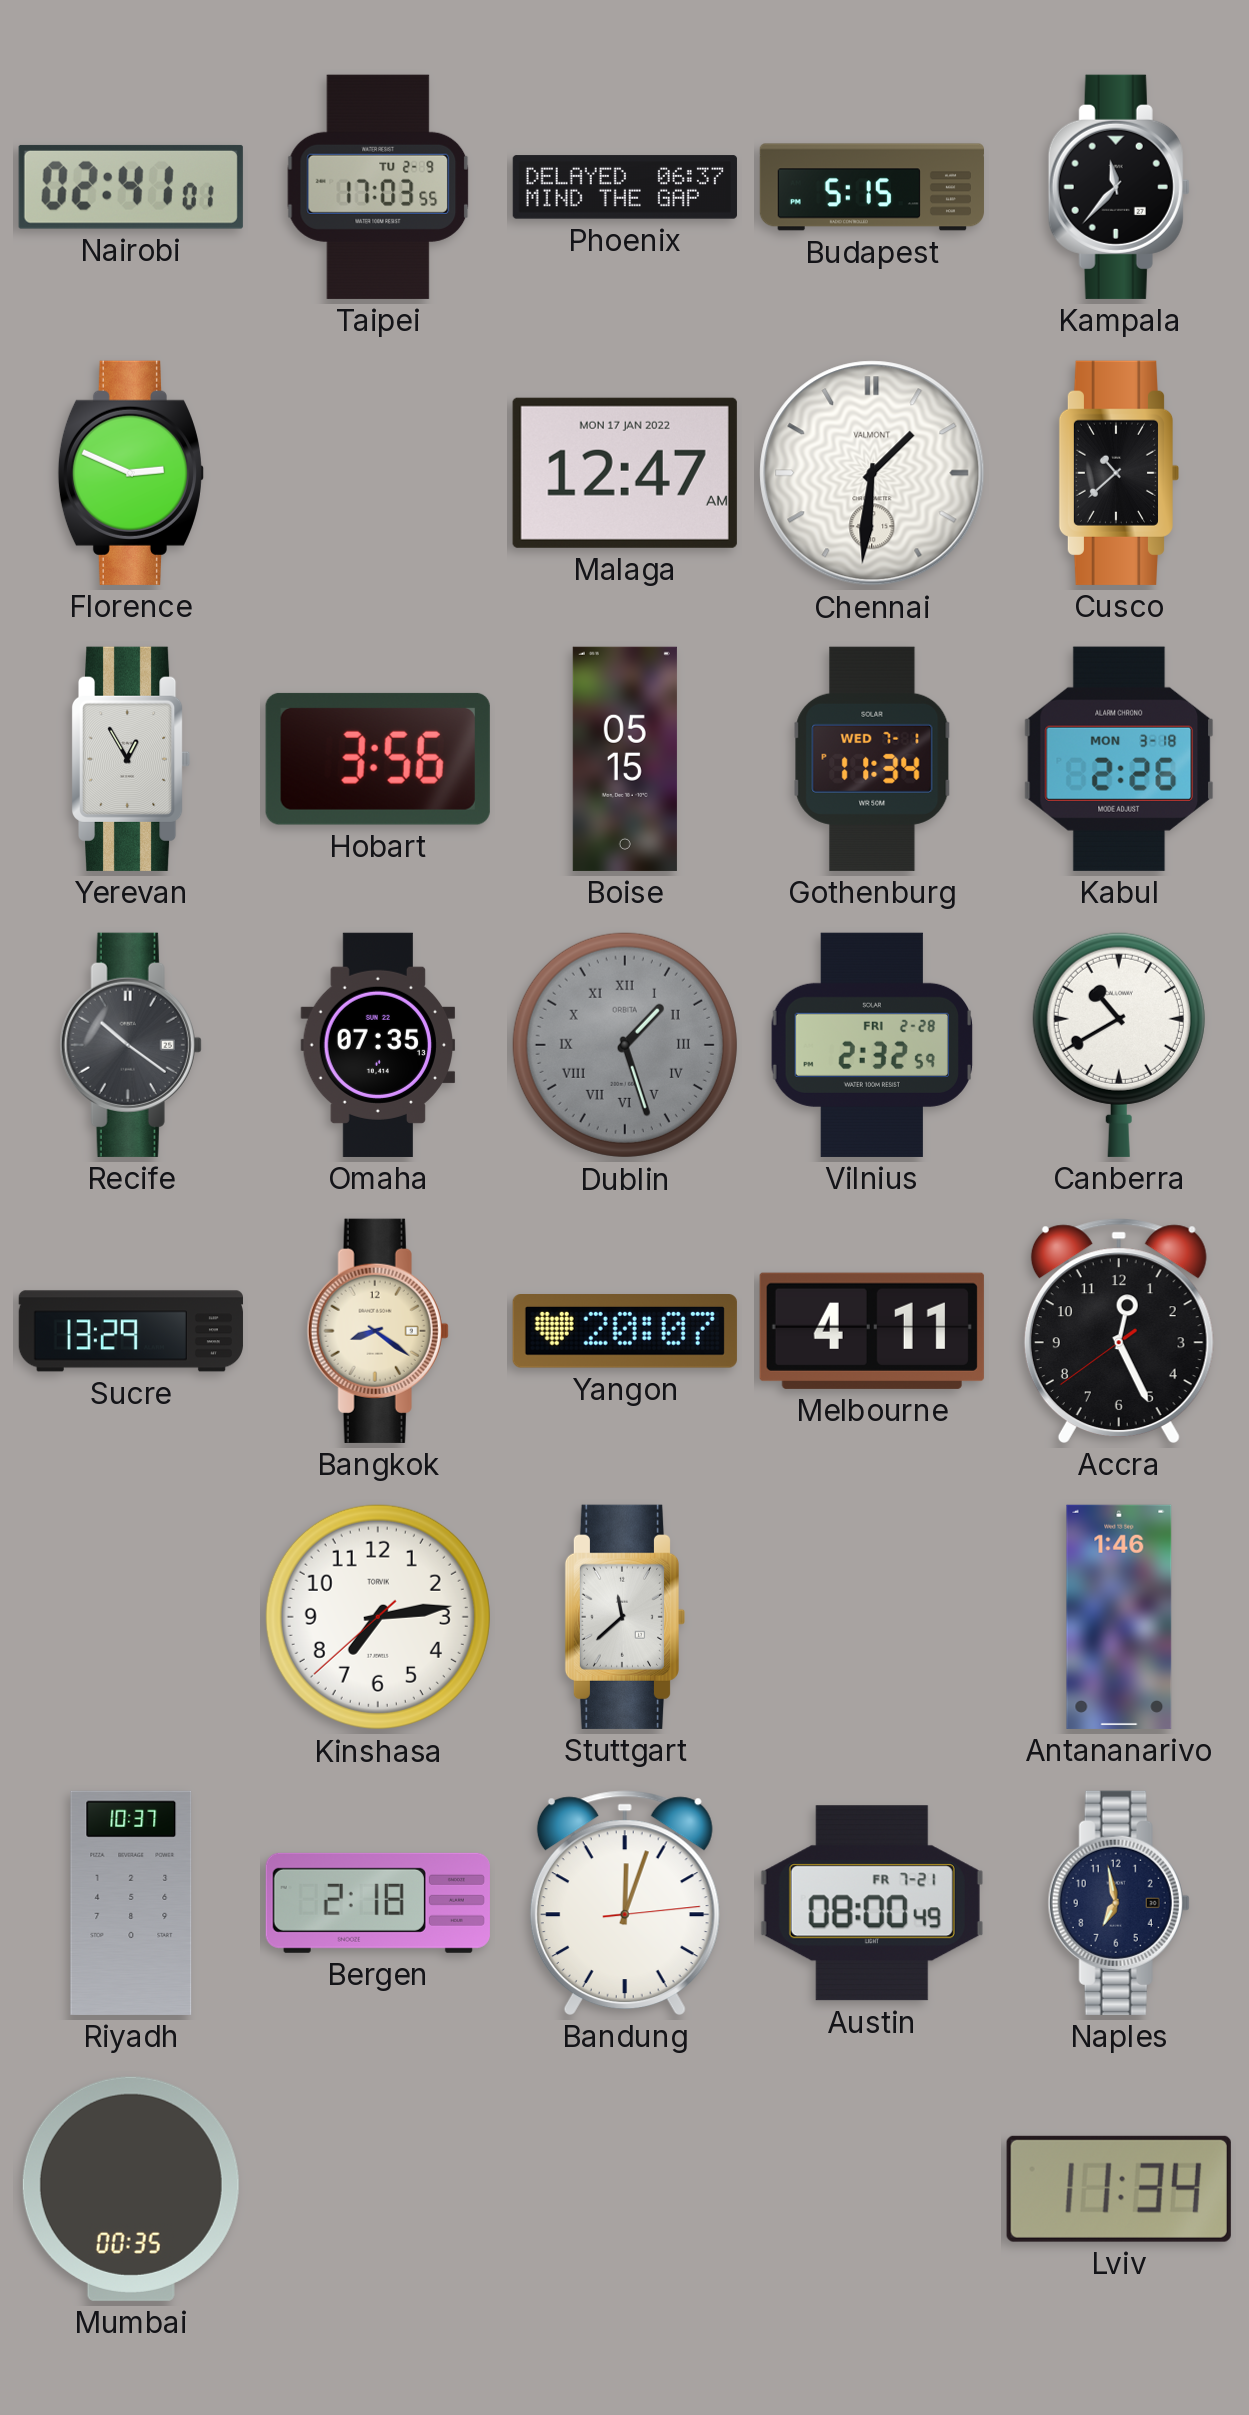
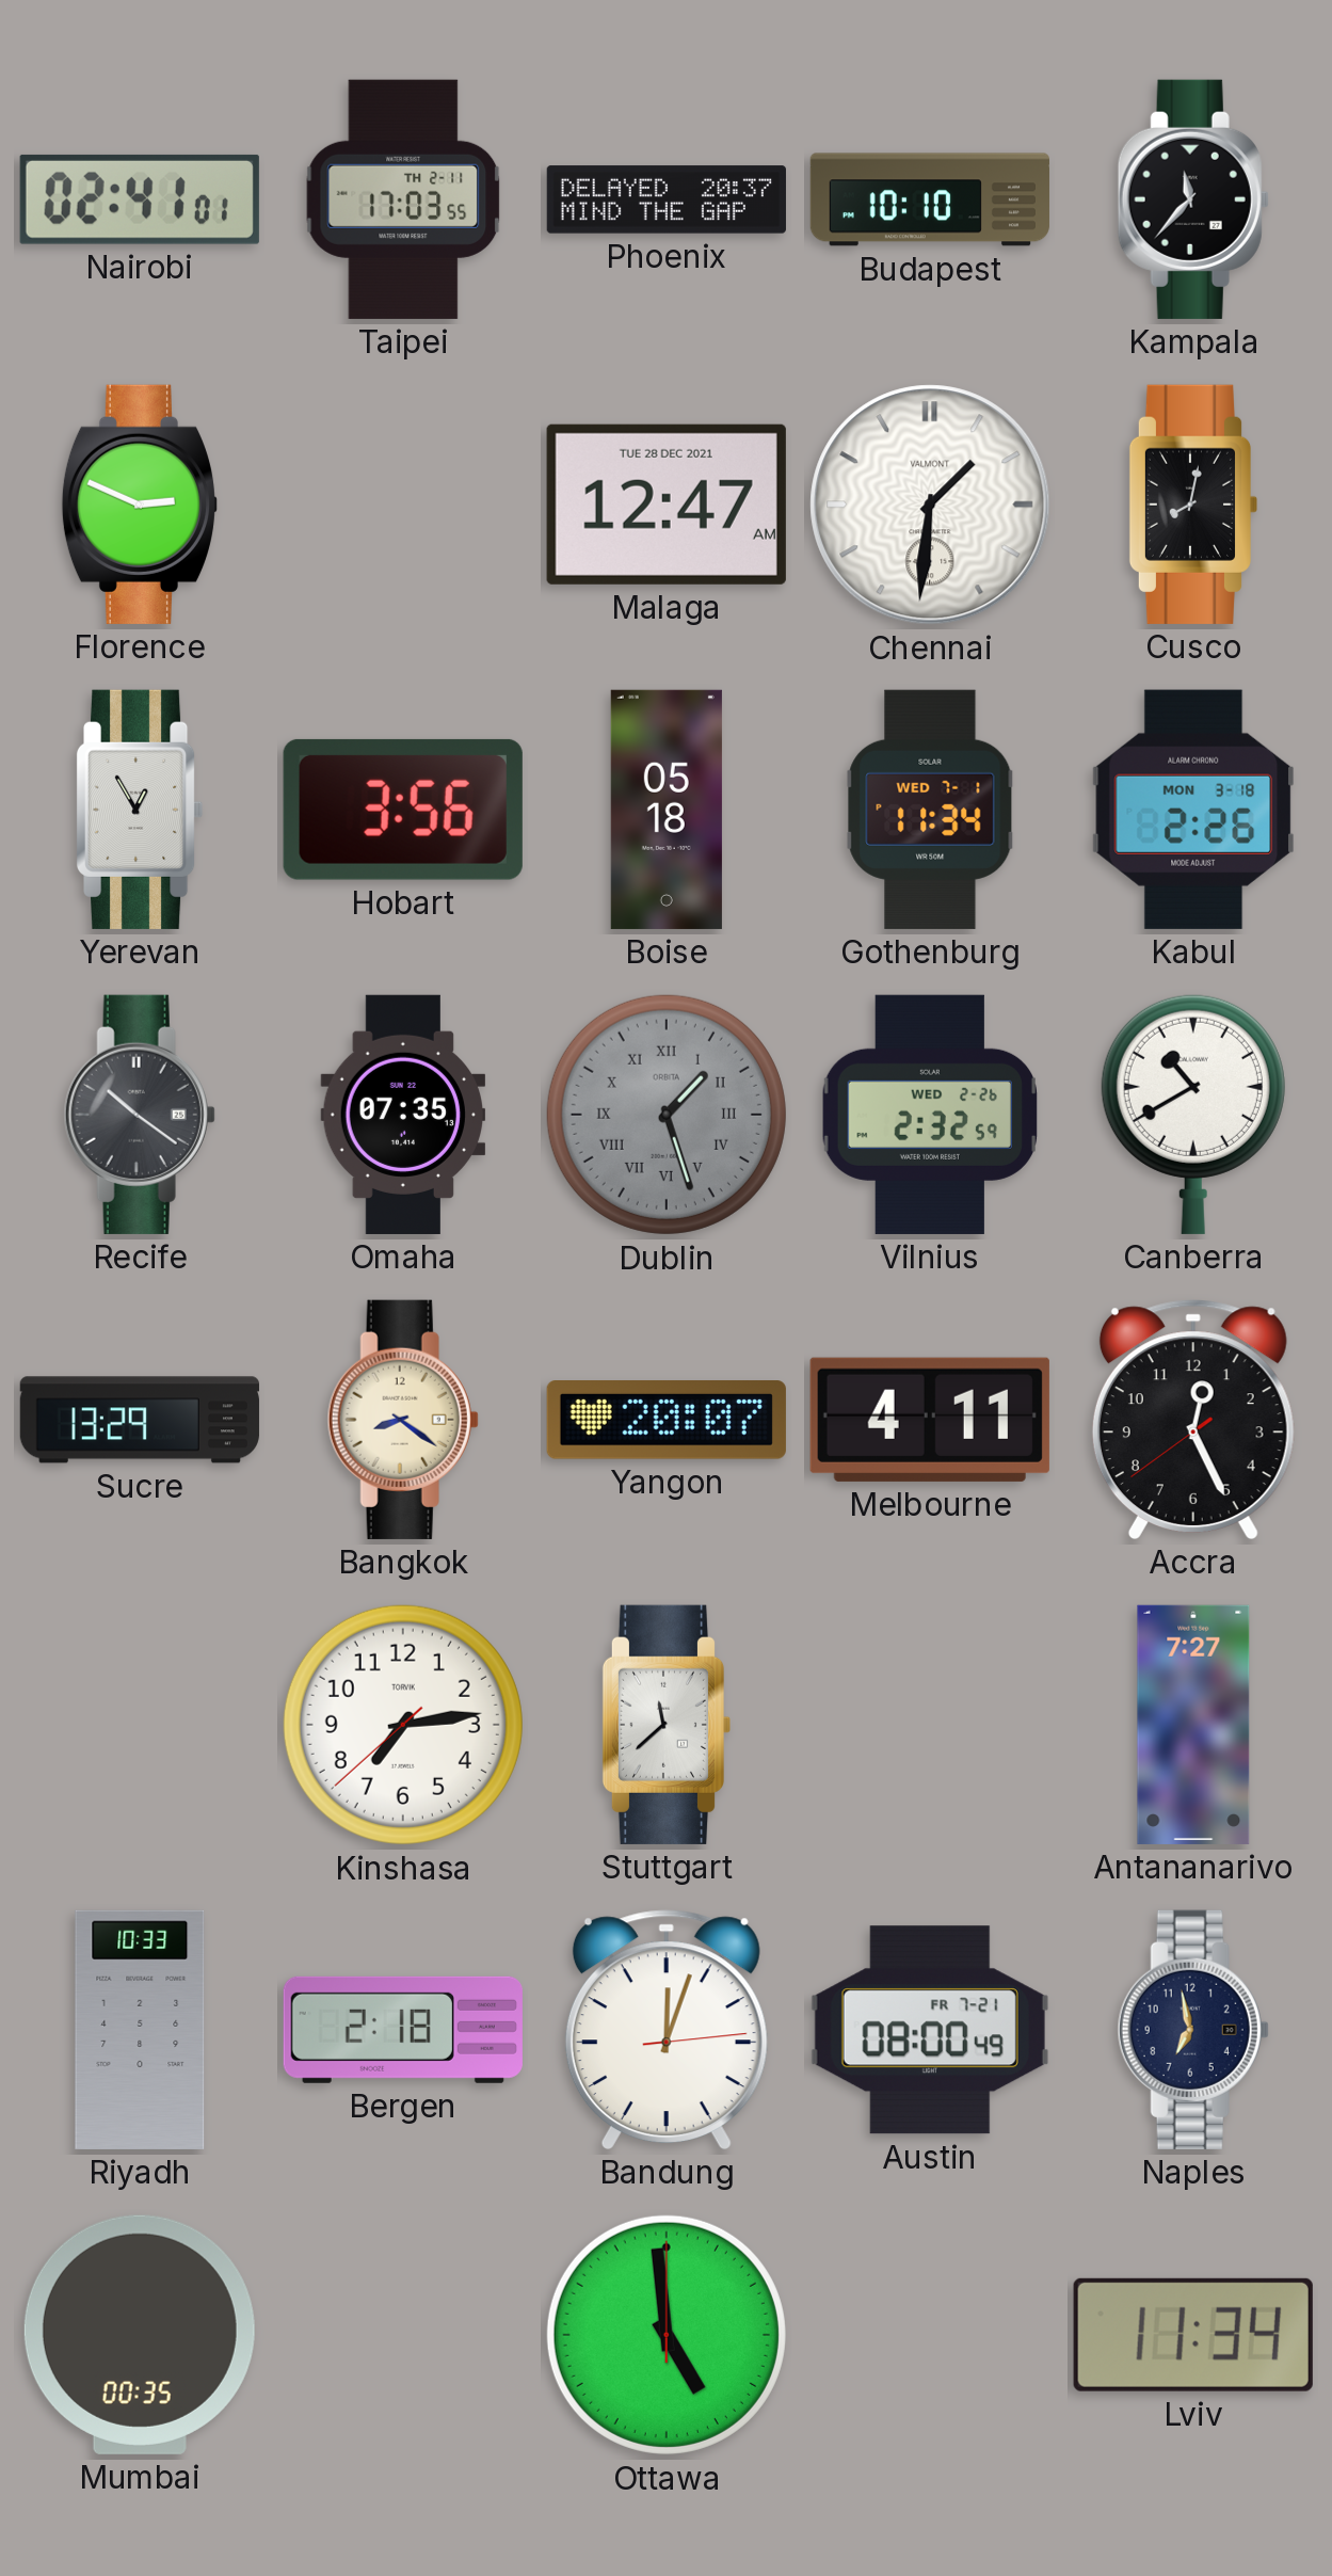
Taipei date: TU 2-9 -> TH 2-11
Phoenix: 06:37 -> 20:37
Budapest: 5:15 -> 10:10
Malaga date: MON 17 JAN 2022 -> TUE 28 DEC 2021
Cusco: 10:38 -> 8:02
Boise: 05:15 -> 05:18
Vilnius date: FRI 2-28 -> WED 2-26
Antananarivo: 1:46 -> 7:27
Riyadh: 10:37 -> 10:33
Ottawa: none -> 4:59
